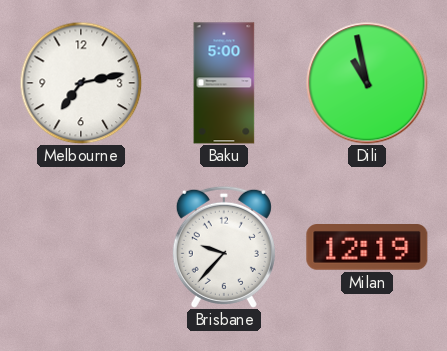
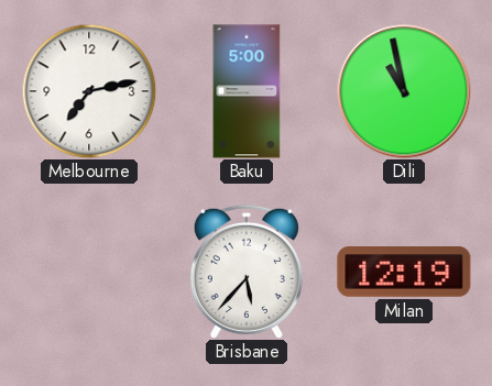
Brisbane: 9:37 -> 5:37
